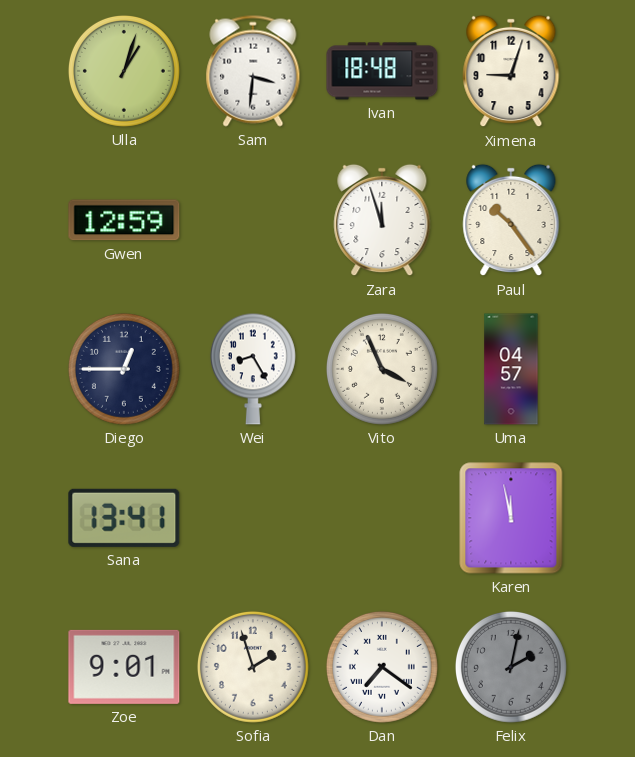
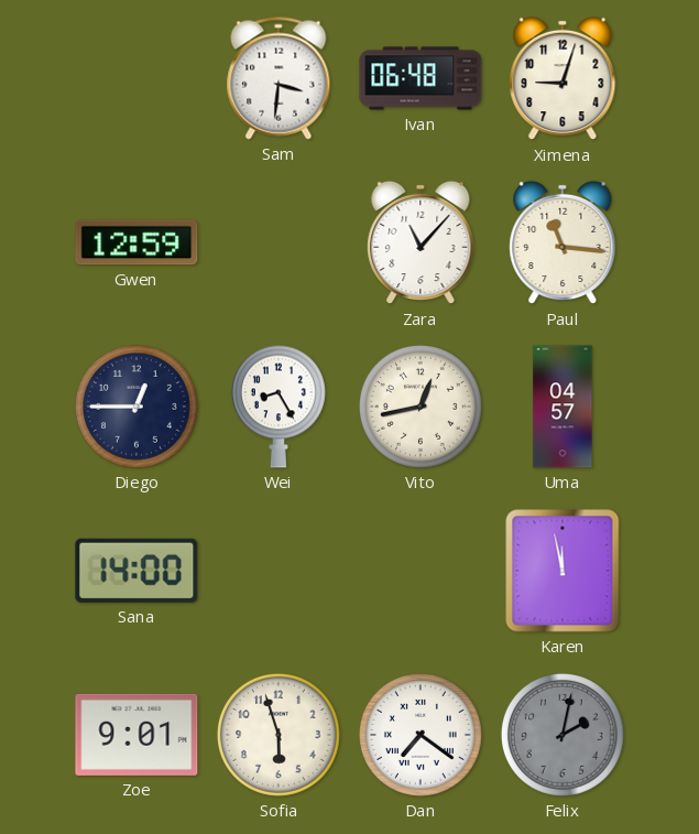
Ulla: 1:03 -> none
Ivan: 18:48 -> 06:48
Zara: 11:57 -> 11:07
Paul: 10:24 -> 11:16
Vito: 3:56 -> 12:43
Sana: 13:41 -> 14:00
Sofia: 1:57 -> 5:57
